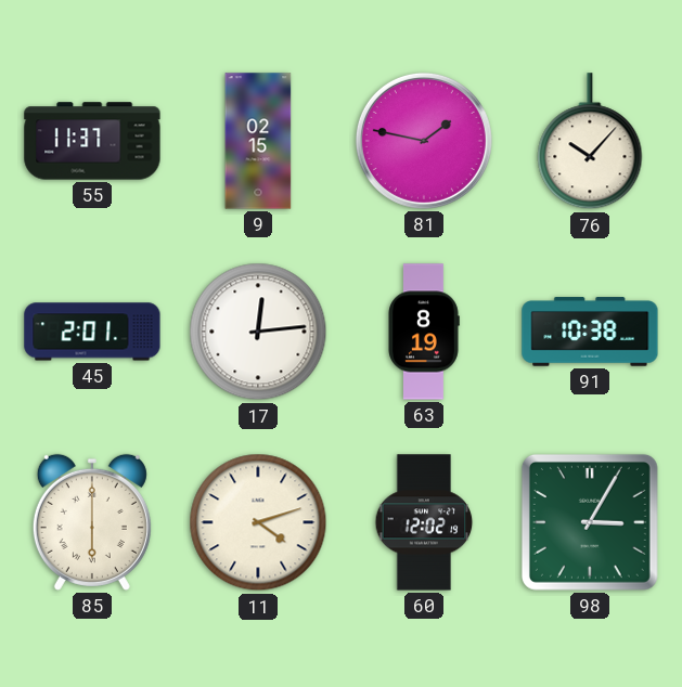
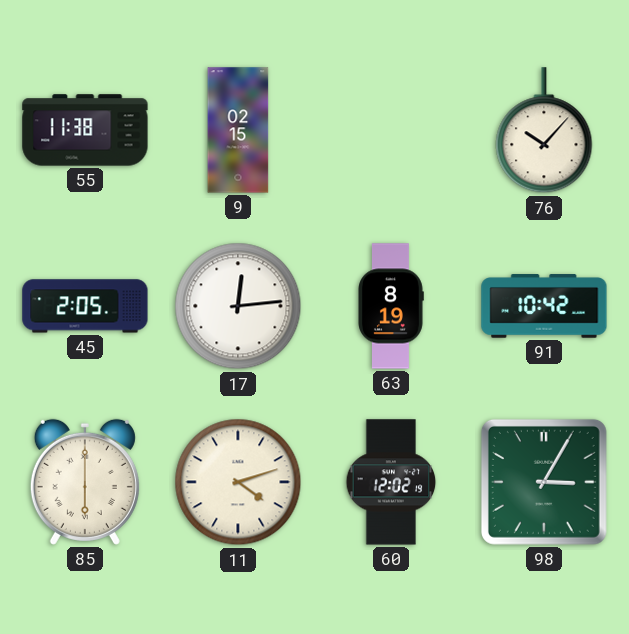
55: 11:37 -> 11:38
81: 1:47 -> none
45: 2:01 -> 2:05
91: 10:38 -> 10:42
